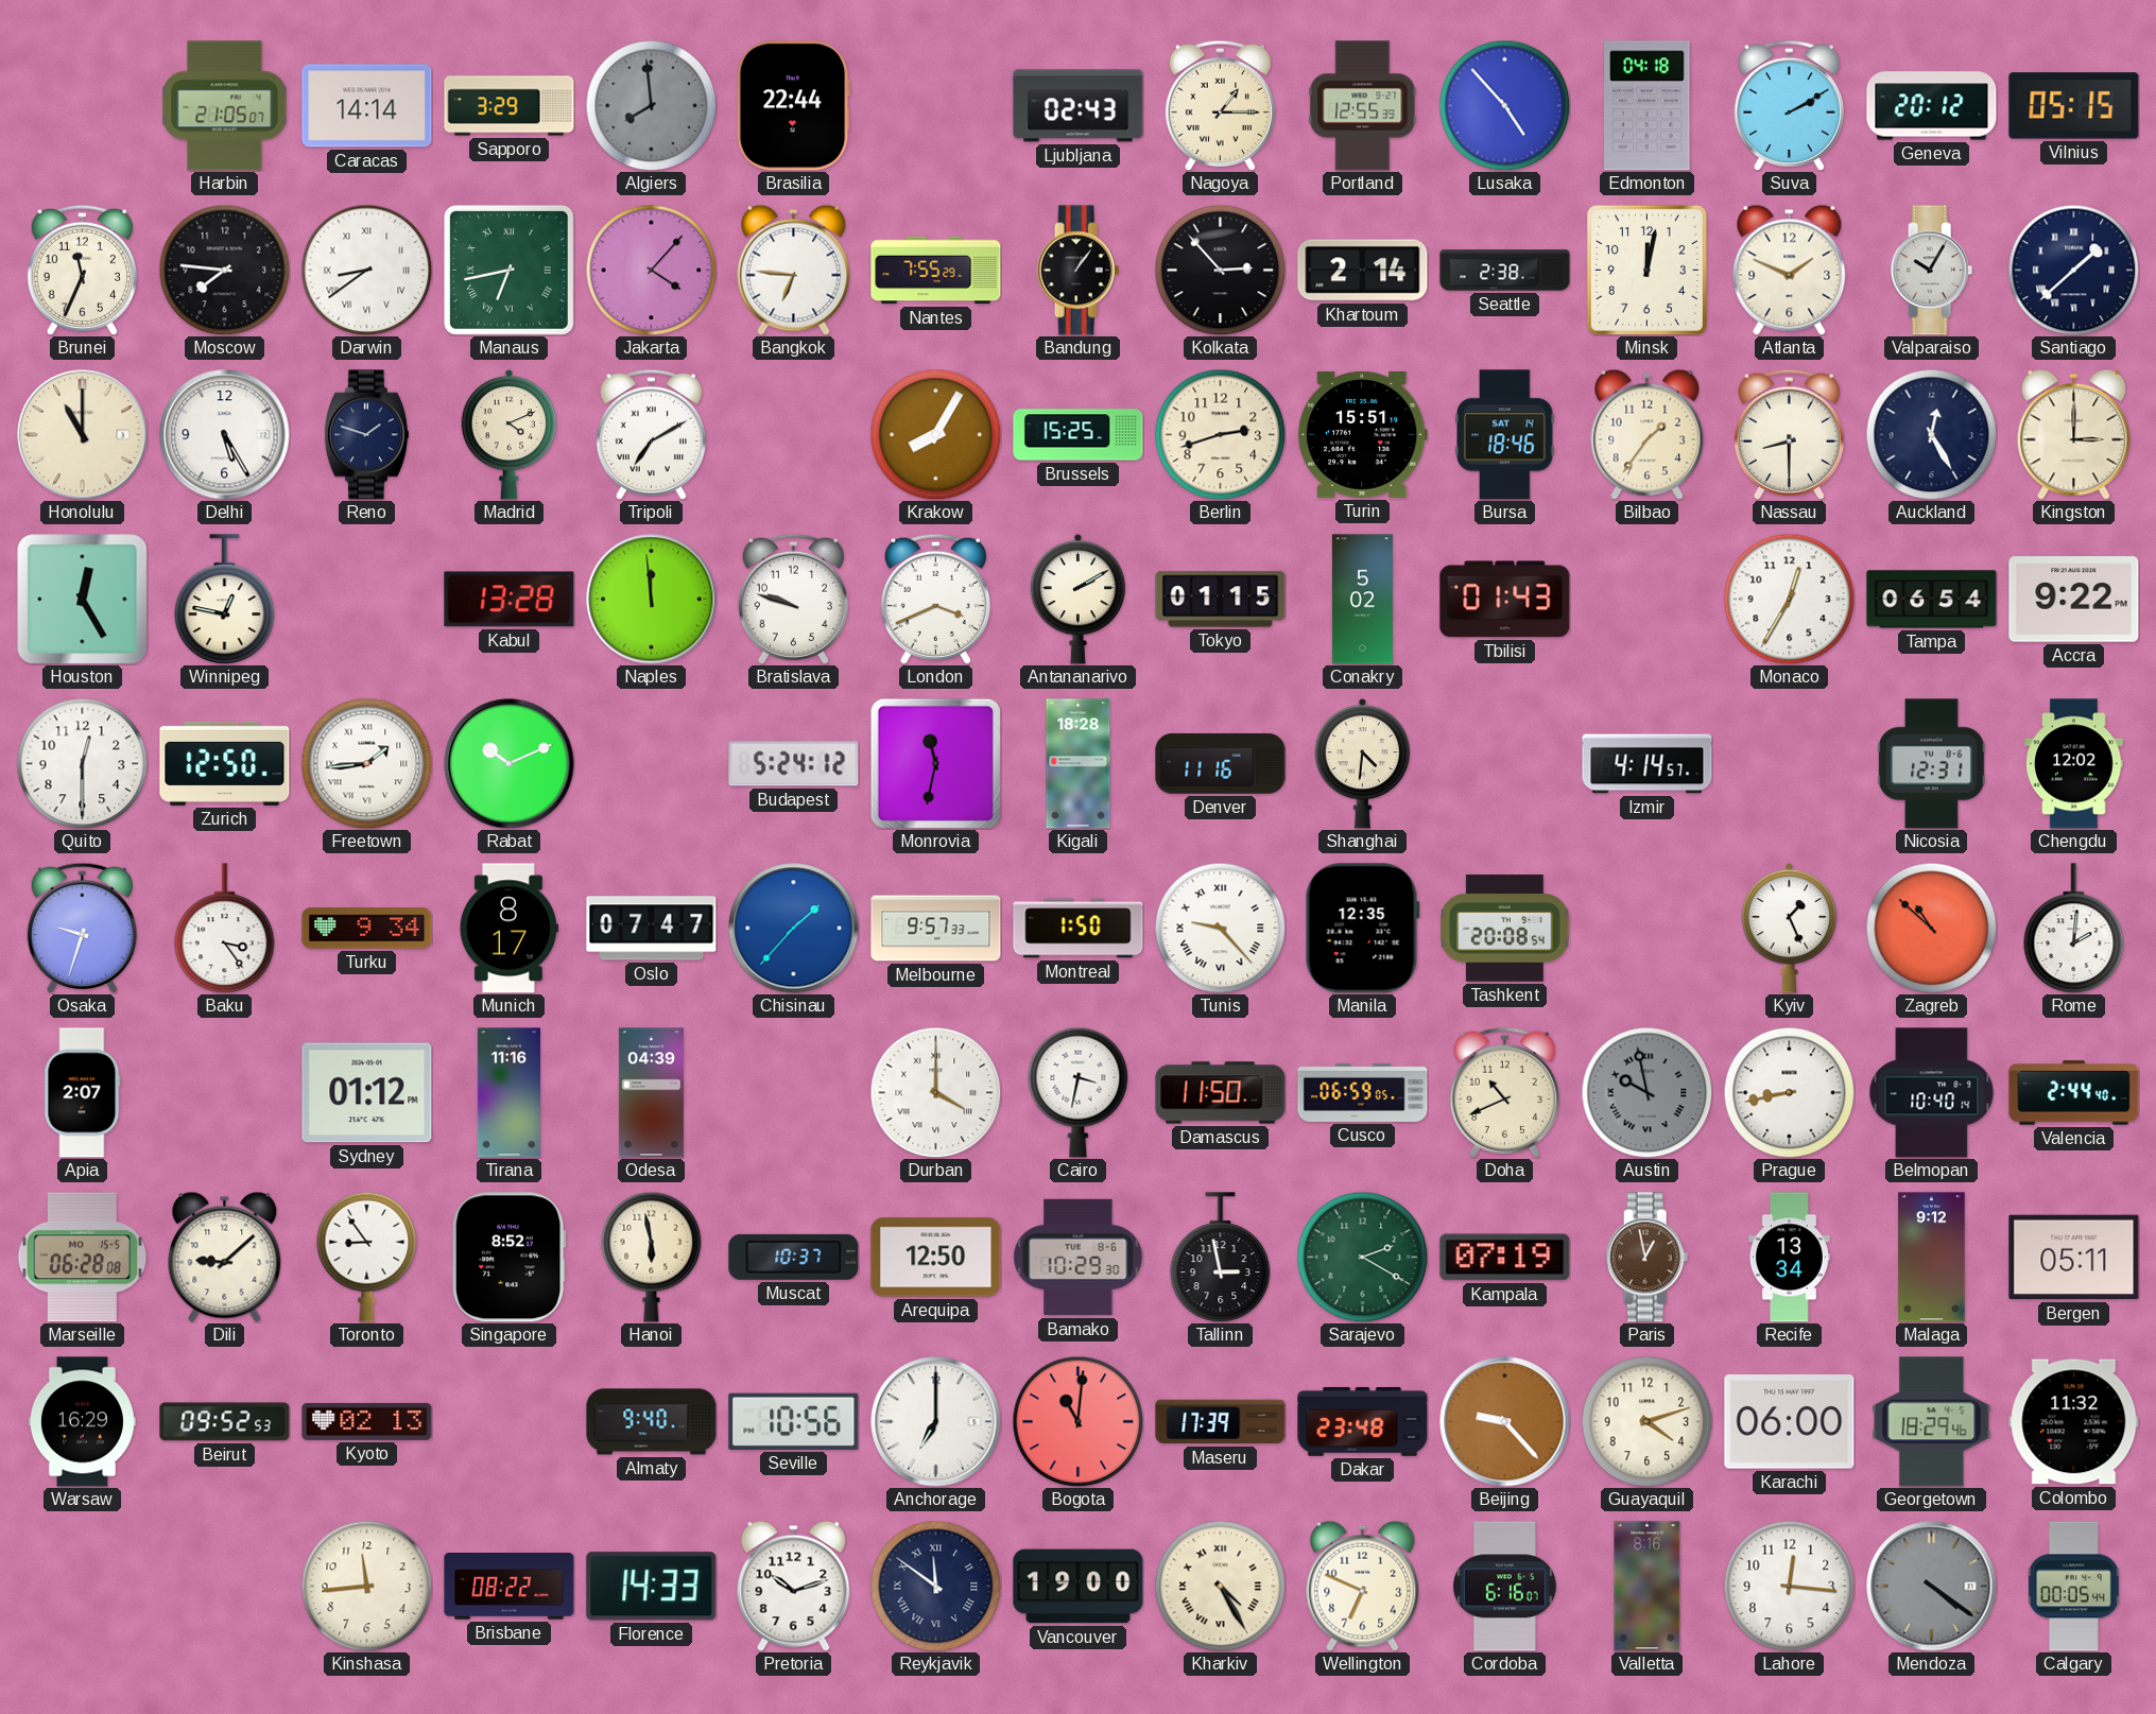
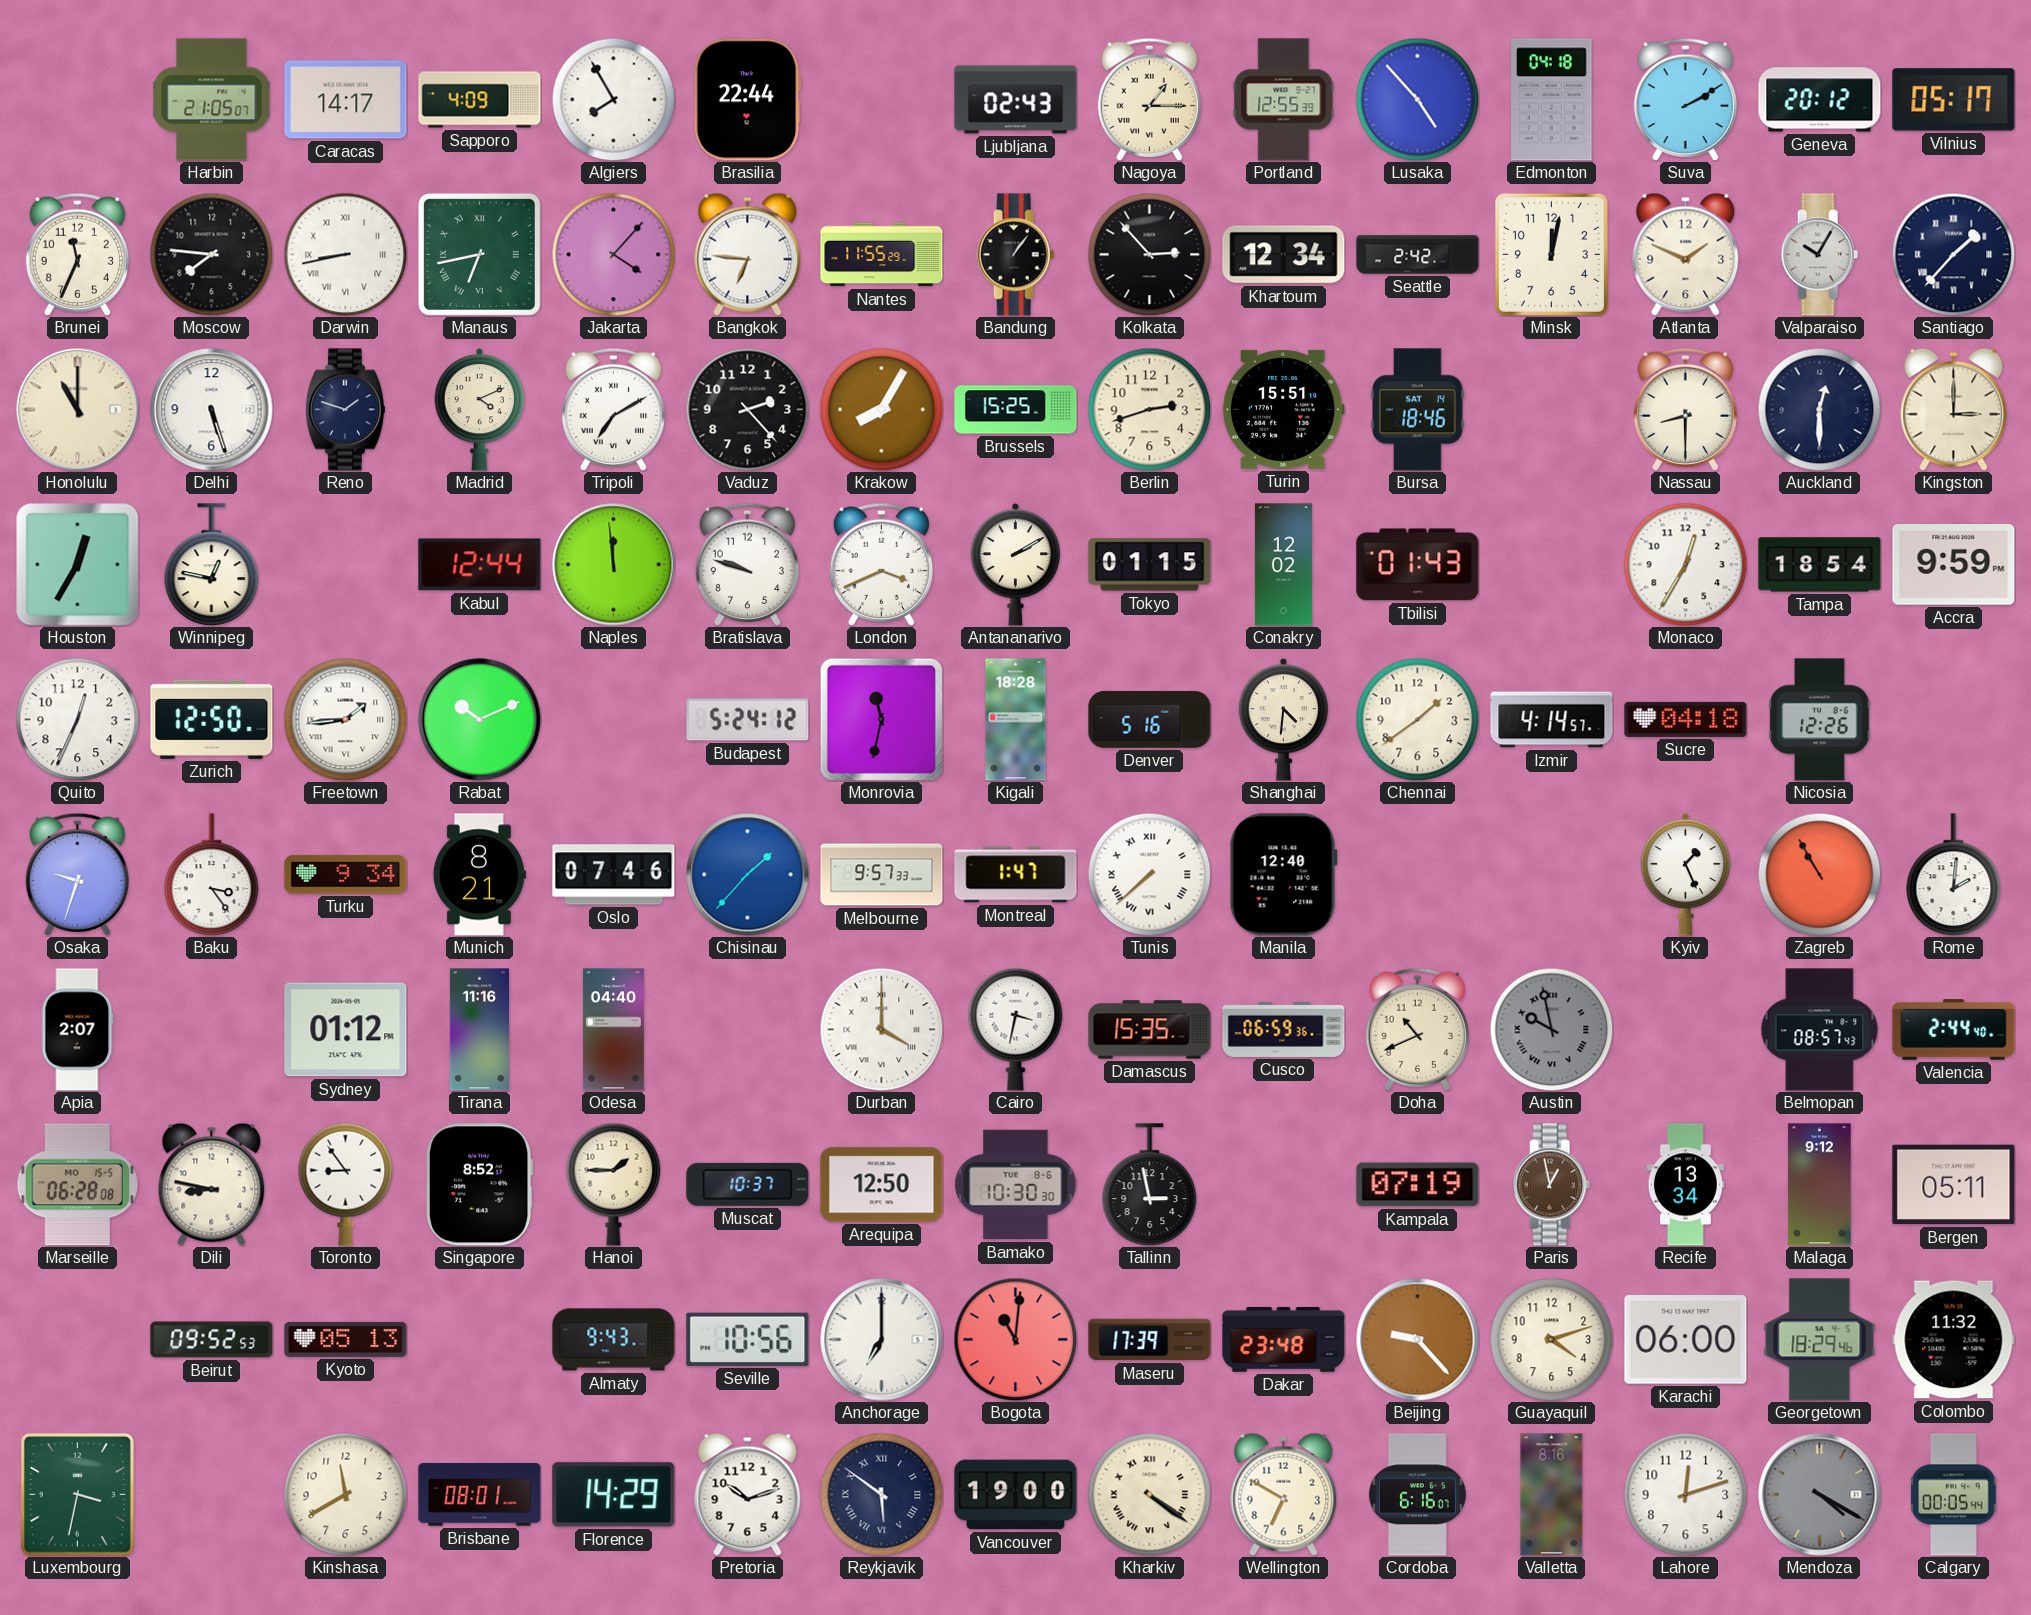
Caracas: 14:14 -> 14:17
Sapporo: 3:29 -> 4:09
Algiers: 7:59 -> 7:55
Algiers dial: grey -> white
Vilnius: 05:15 -> 05:17
Darwin: 8:39 -> 8:43
Nantes: 7:55 -> 11:55
Khartoum: 2:14 -> 12:34
Seattle: 2:38 -> 2:42
Santiago: 1:38 -> 1:37
Delhi: 5:25 -> 5:27
Vaduz: none -> 2:23
Bilbao: 1:36 -> none
Auckland: 12:25 -> 12:30
Houston: 12:25 -> 12:35
Kabul: 13:28 -> 12:44
Conakry: 5:02 -> 12:02
Tampa: 06:54 -> 18:54
Accra: 9:22 -> 9:59
Quito: 12:30 -> 12:34
Denver: 11:16 -> 5:16
Chennai: none -> 1:39
Sucre: none -> 04:18
Nicosia: 12:31 -> 12:26
Chengdu: 12:02 -> none
Munich: 8:17 -> 8:21
Oslo: 07:47 -> 07:46
Montreal: 1:50 -> 1:47
Tunis: 9:23 -> 7:38
Manila: 12:35 -> 12:40
Tashkent: 20:08 -> none
Zagreb: 10:52 -> 10:55
Odesa: 04:39 -> 04:40
Damascus: 11:50 -> 15:35
Cusco: 06:59:05 -> 06:59:36
Prague: 8:43 -> none
Belmopan: 10:40 -> 08:57
Dili: 9:08 -> 8:47
Hanoi: 5:58 -> 1:45
Bamako: 10:29 -> 10:30
Sarajevo: 2:20 -> none
Warsaw: 16:29 -> none
Kyoto: 02:13 -> 05:13
Almaty: 9:40 -> 9:43
Luxembourg: none -> 3:32
Kinshasa: 11:44 -> 11:40
Brisbane: 08:22 -> 08:01
Florence: 14:33 -> 14:29
Reykjavik: 11:51 -> 5:51
Kharkiv: 4:25 -> 4:21
Wellington: 6:49 -> 6:50
Lahore: 12:16 -> 12:12
Mendoza: 4:21 -> 4:20
